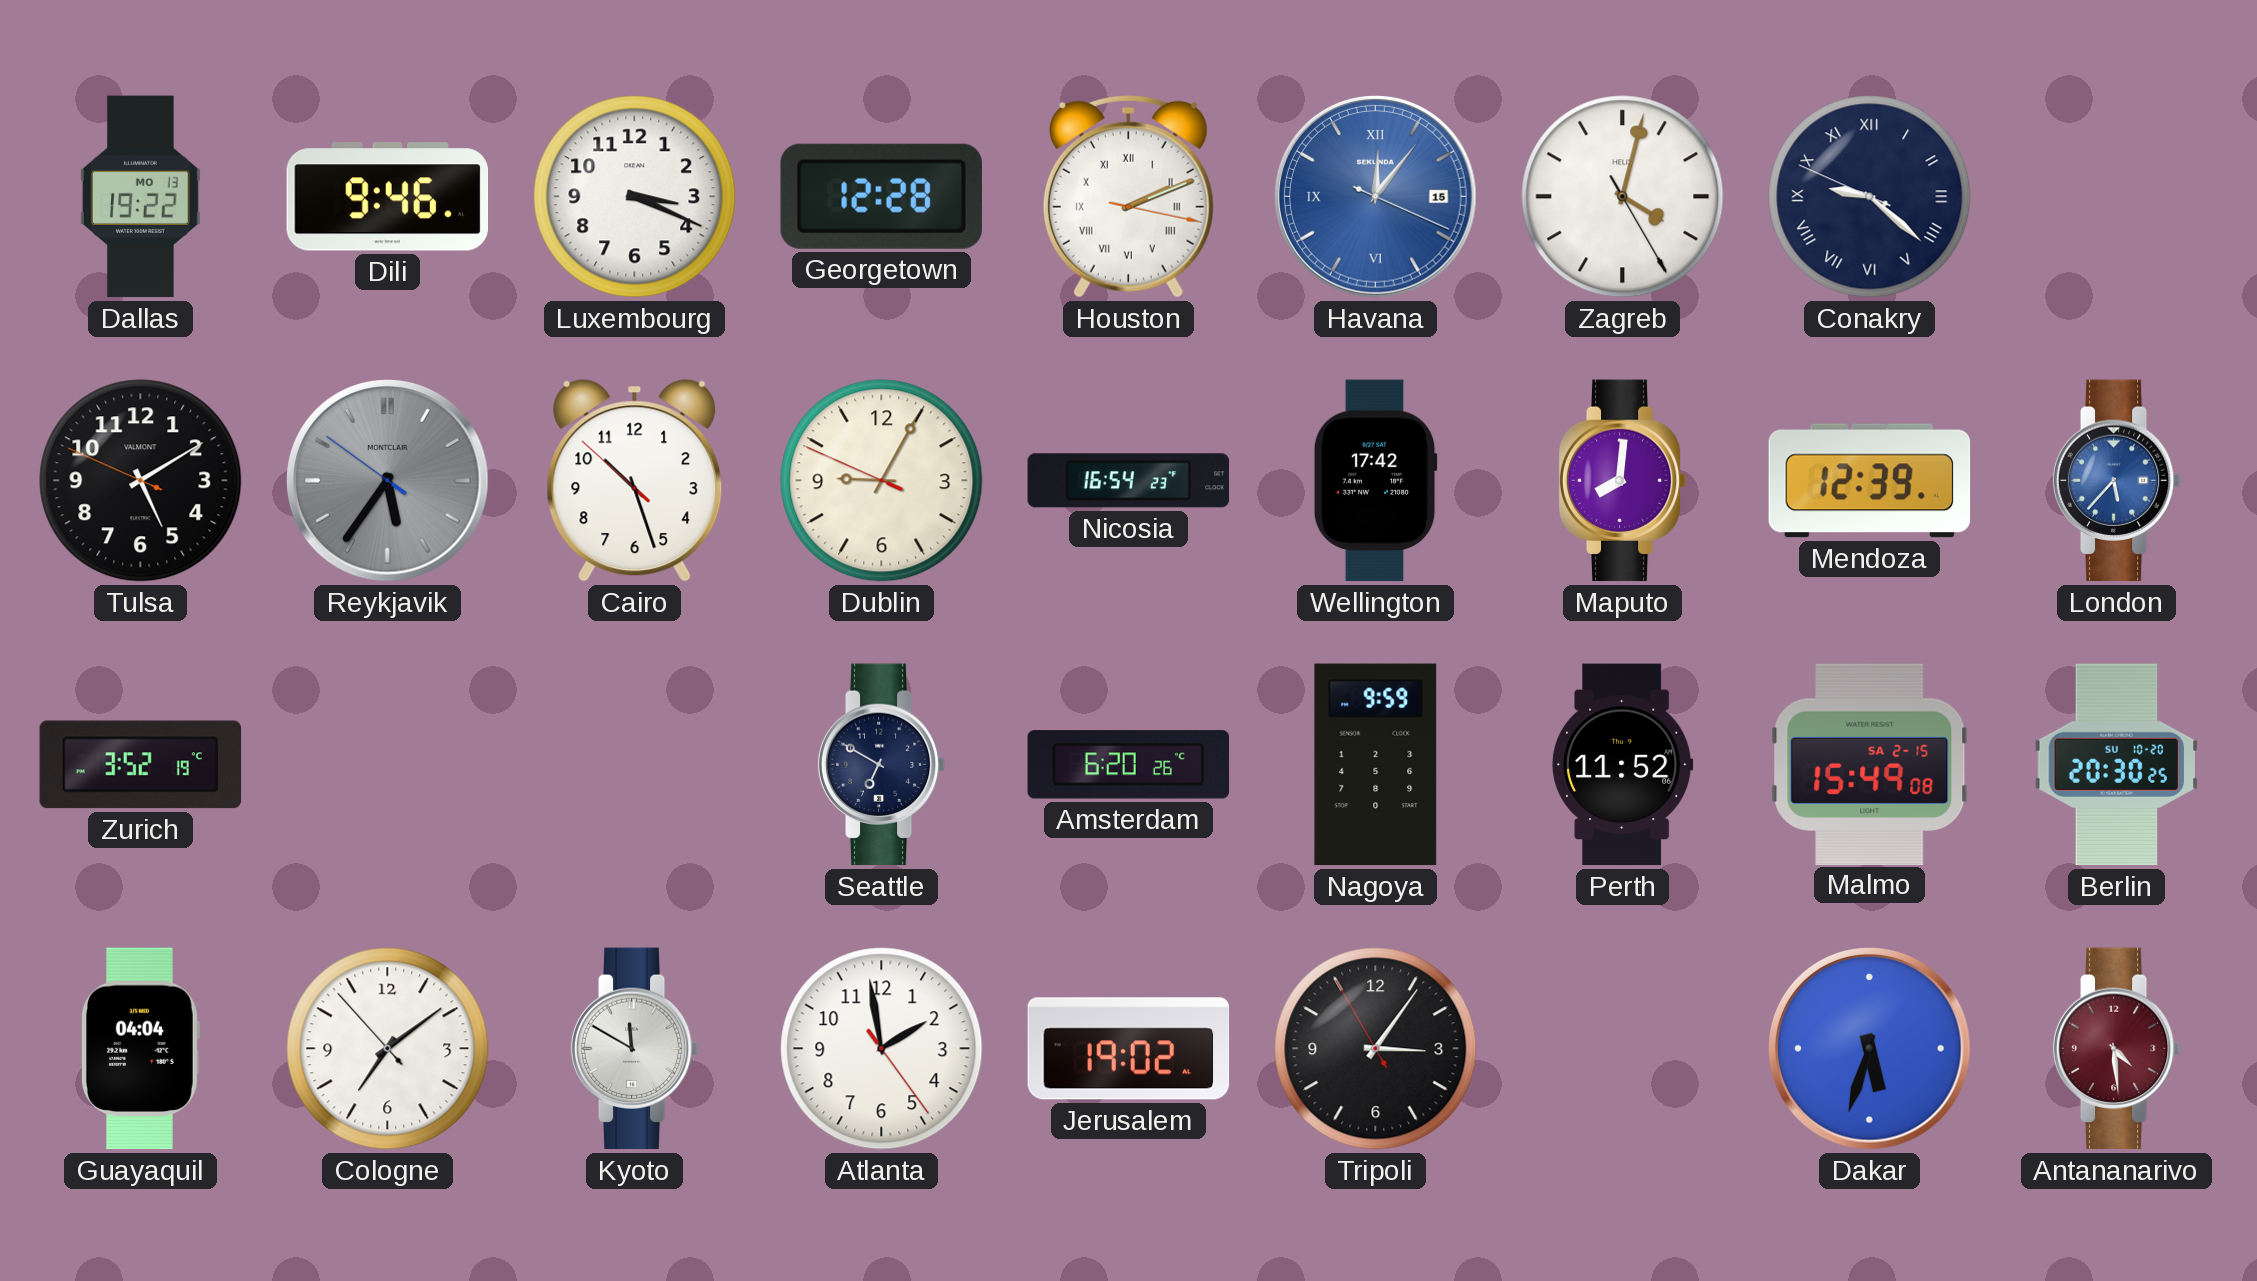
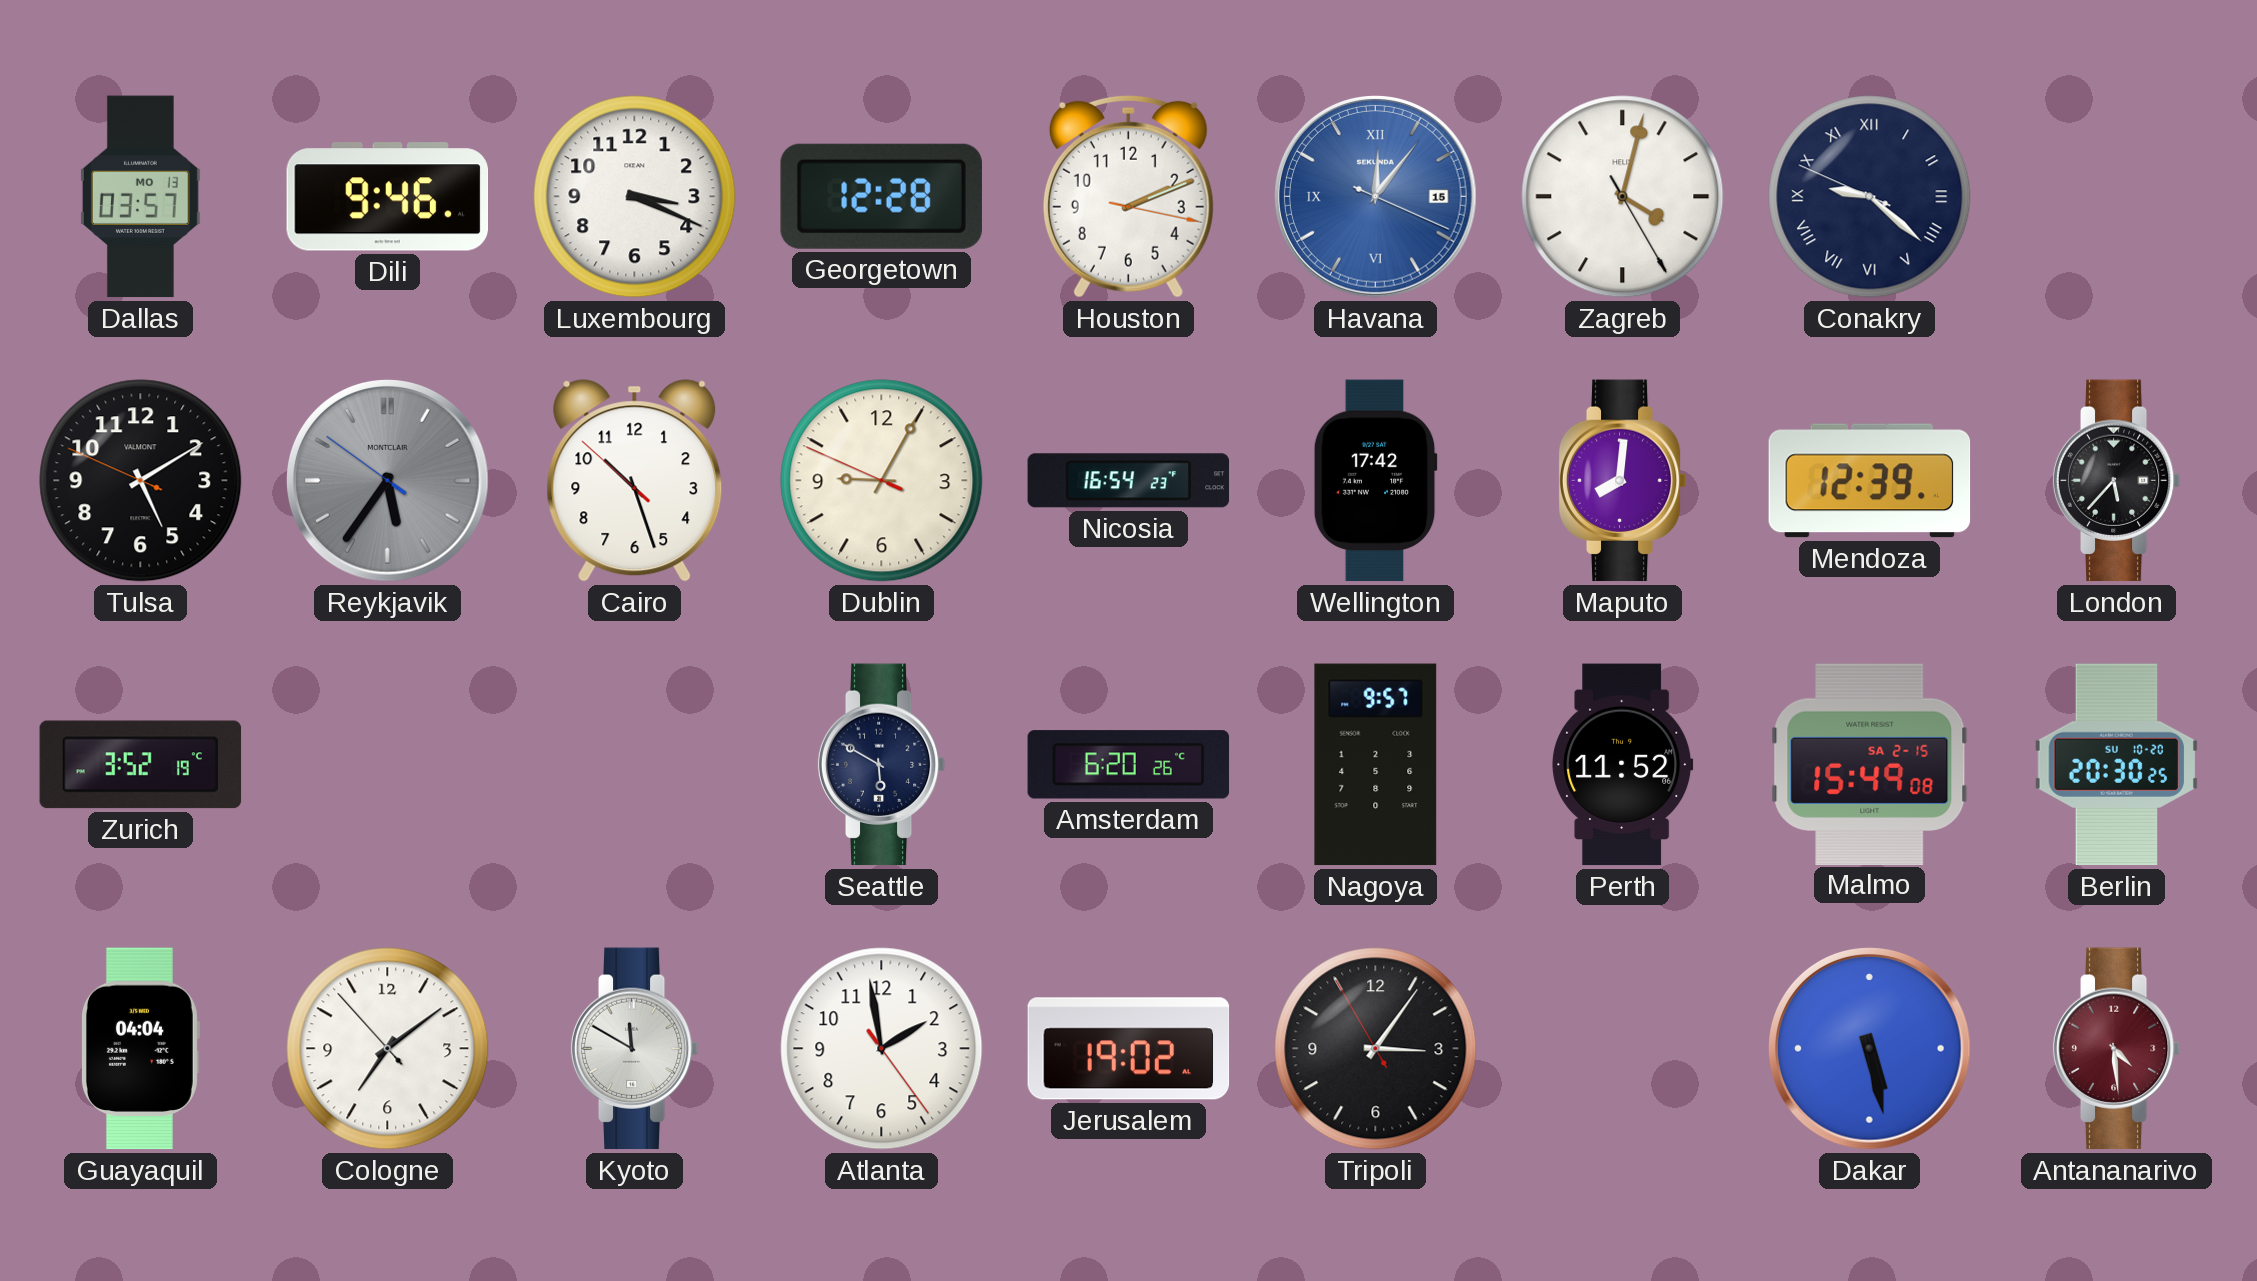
Dallas: 19:22 -> 03:57
Houston numerals: Roman -> Arabic
London dial: blue -> black
Seattle: 6:50 -> 5:50
Nagoya: 9:59 -> 9:57
Dakar: 5:33 -> 5:28
